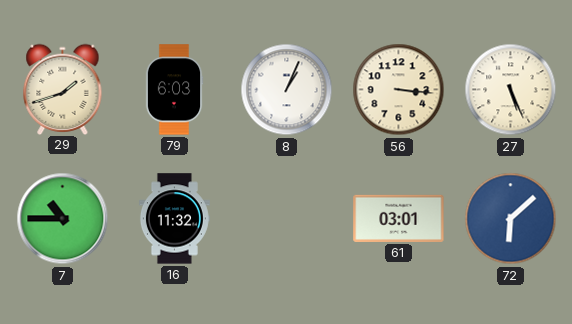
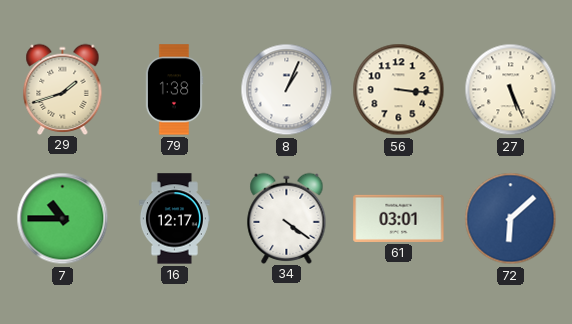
79: 6:03 -> 1:38
16: 11:32 -> 12:17
34: none -> 4:21
